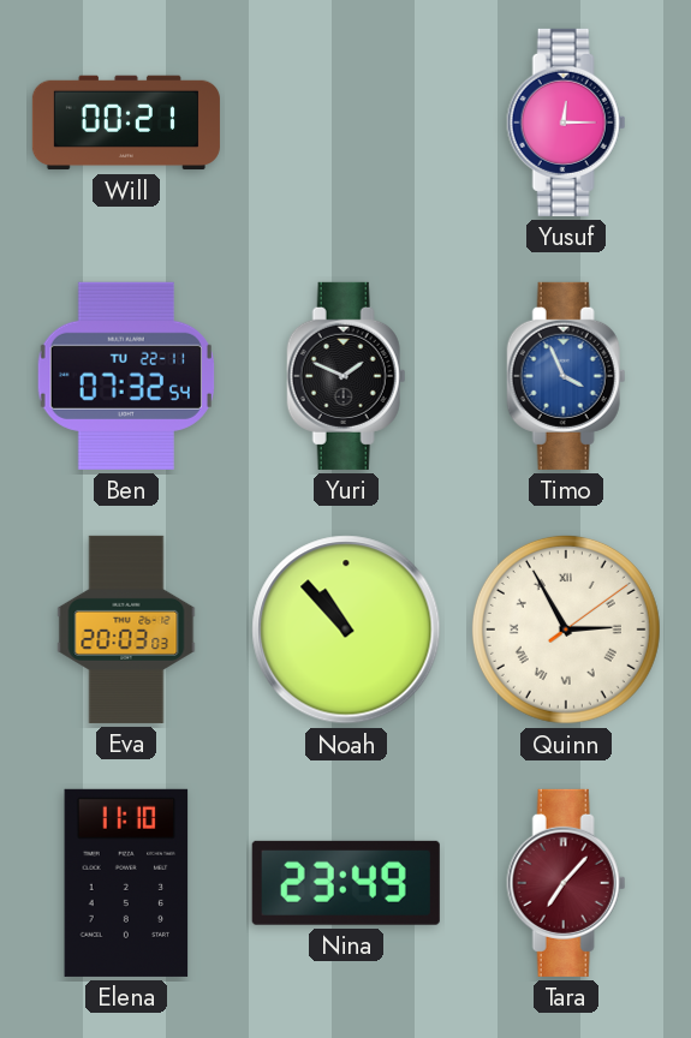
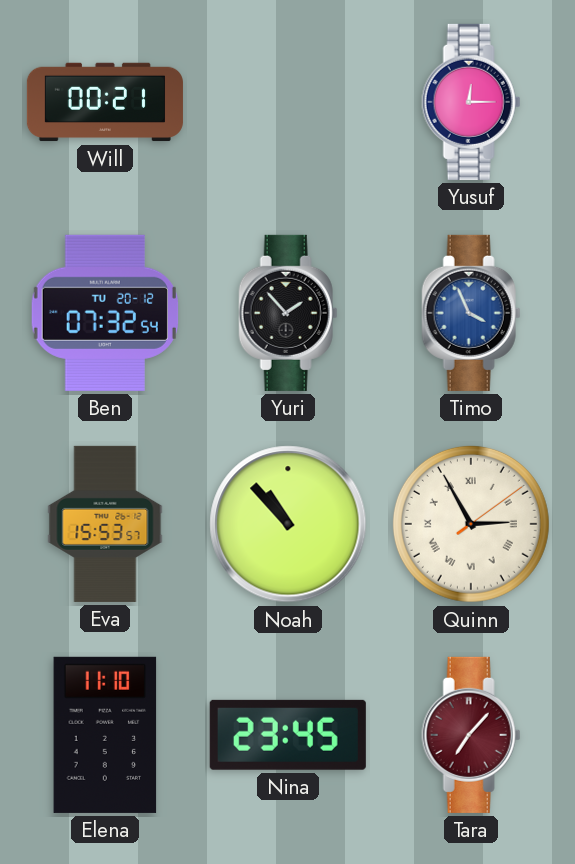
Ben date: TU 22-11 -> TU 20-12
Yuri: 1:49 -> 1:53
Eva: 20:03 -> 15:53
Nina: 23:49 -> 23:45
